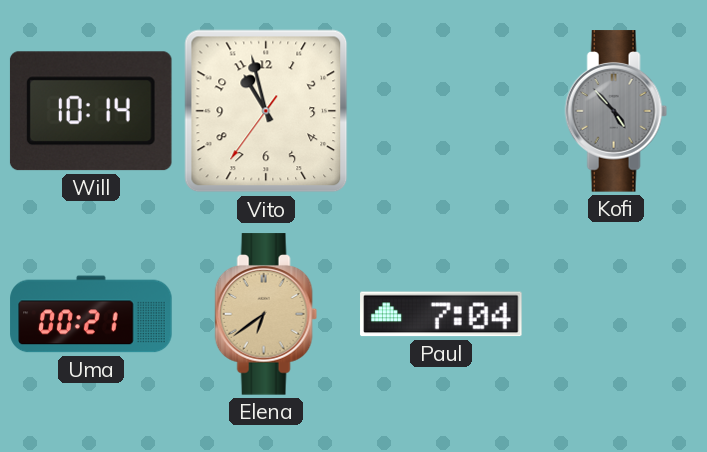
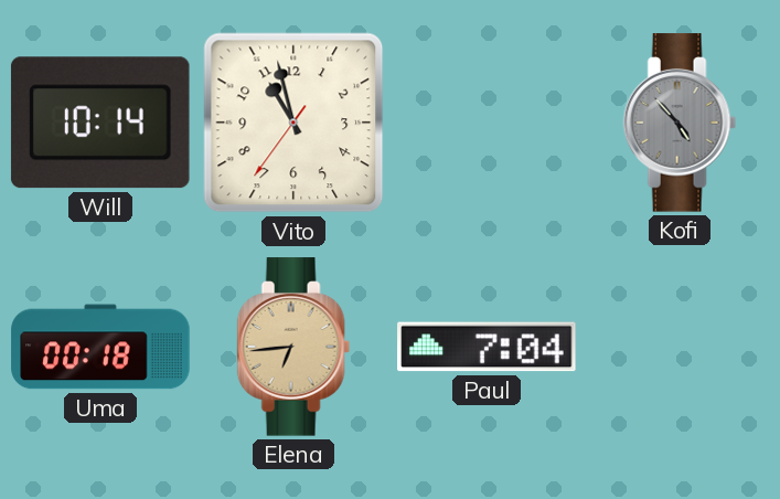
Uma: 00:21 -> 00:18
Elena: 6:39 -> 6:44
